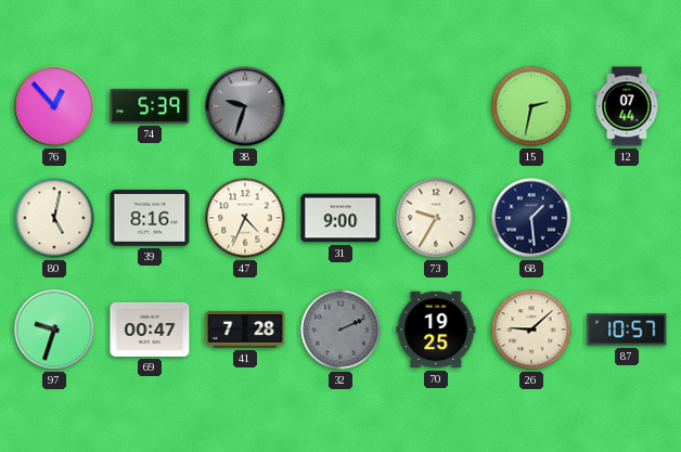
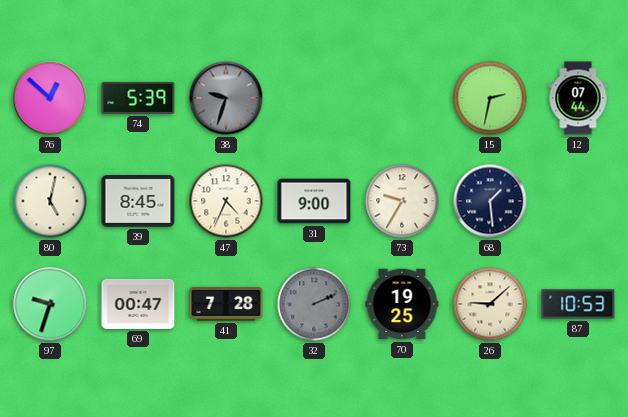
76: 12:53 -> 12:52
39: 8:16 -> 8:45
87: 10:57 -> 10:53
